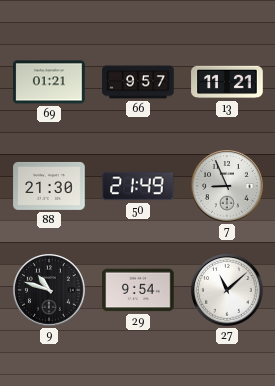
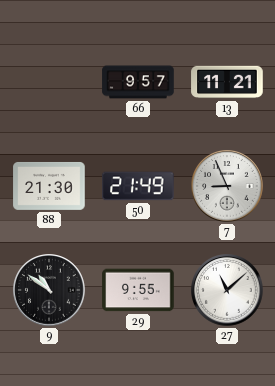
69: 01:21 -> none
9: 10:48 -> 10:51
29: 9:54 -> 9:55
